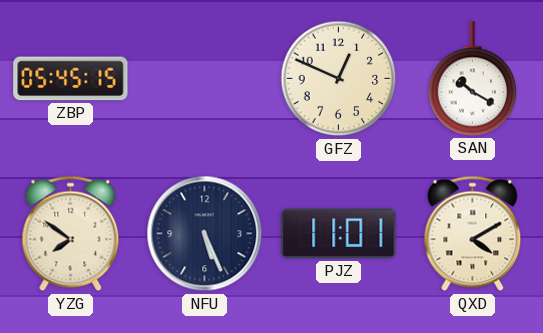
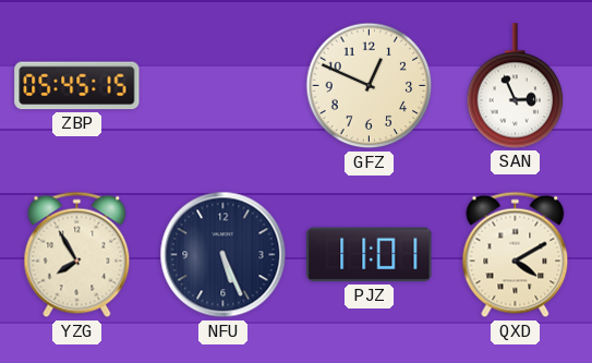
SAN: 10:20 -> 2:56
YZG: 7:51 -> 7:55
